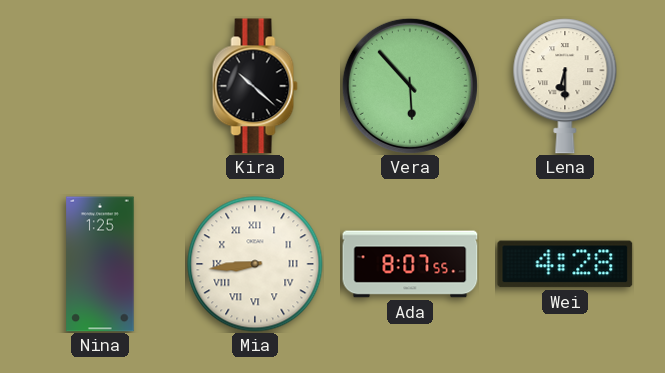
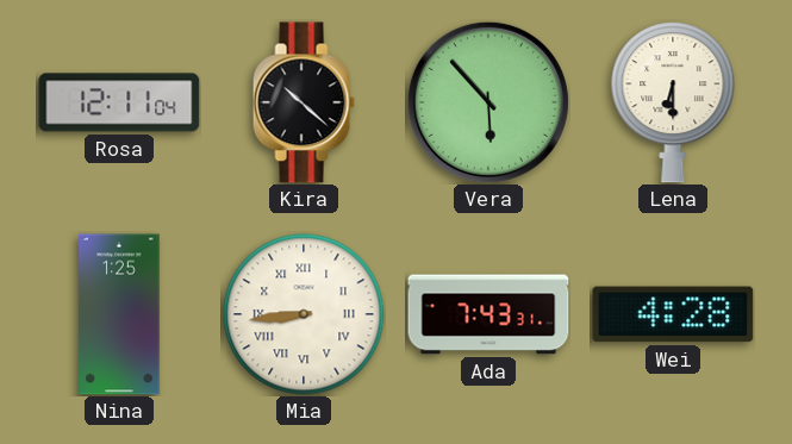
Rosa: none -> 12:11
Ada: 8:07 -> 7:43
